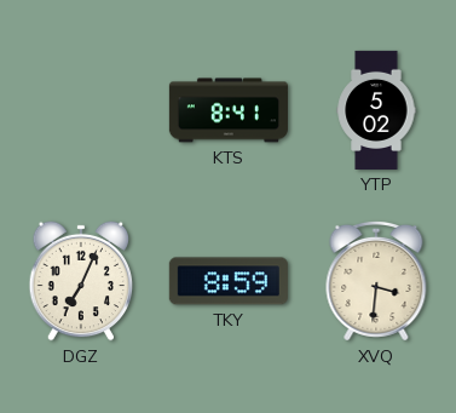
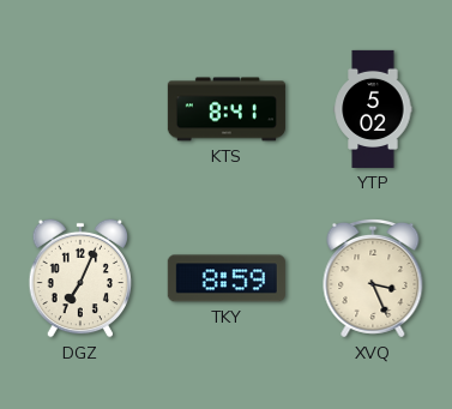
XVQ: 3:31 -> 3:26
